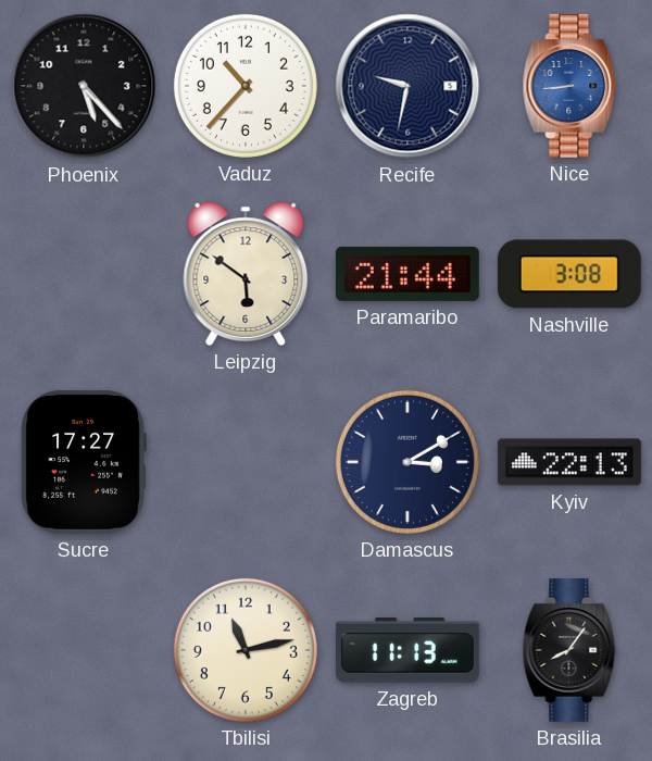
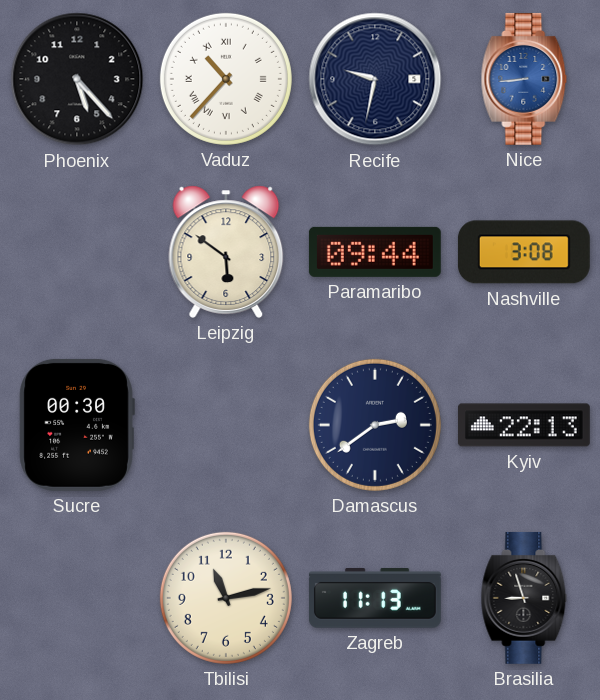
Vaduz numerals: Arabic -> Roman
Paramaribo: 21:44 -> 09:44
Sucre: 17:27 -> 00:30
Damascus: 3:10 -> 2:39
Brasilia: 8:06 -> 8:57
